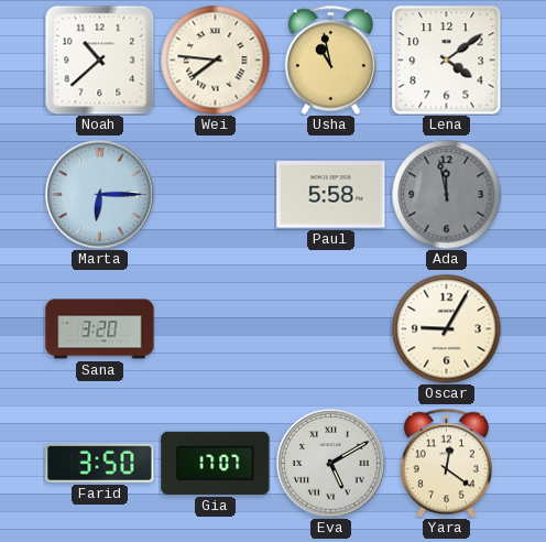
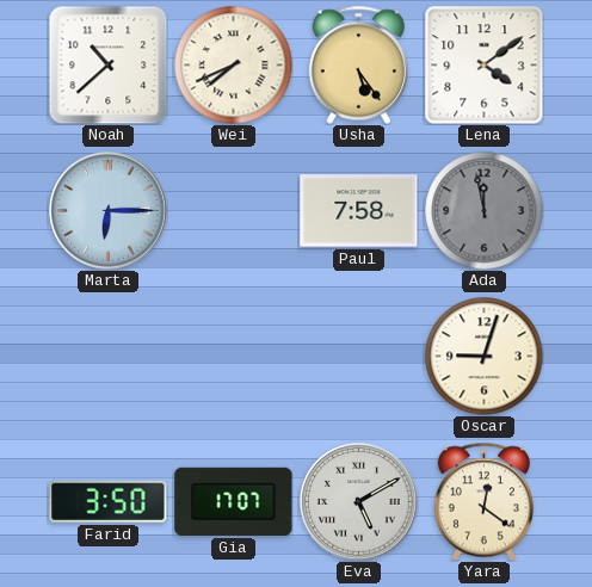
Wei: 7:46 -> 7:41
Usha: 10:58 -> 5:24
Paul: 5:58 -> 7:58
Sana: 3:20 -> none
Oscar: 9:05 -> 9:03
